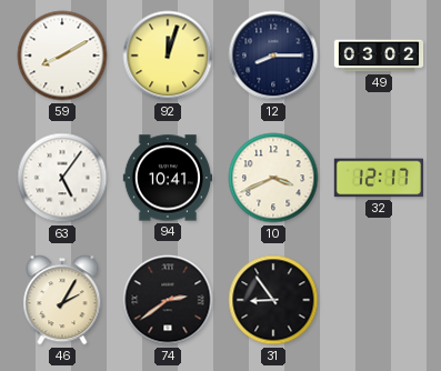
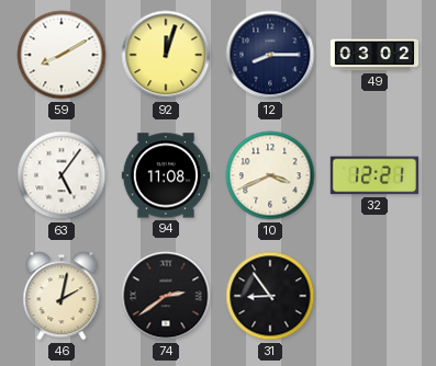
94: 10:41 -> 11:08
32: 12:17 -> 12:21
46: 2:05 -> 2:02
